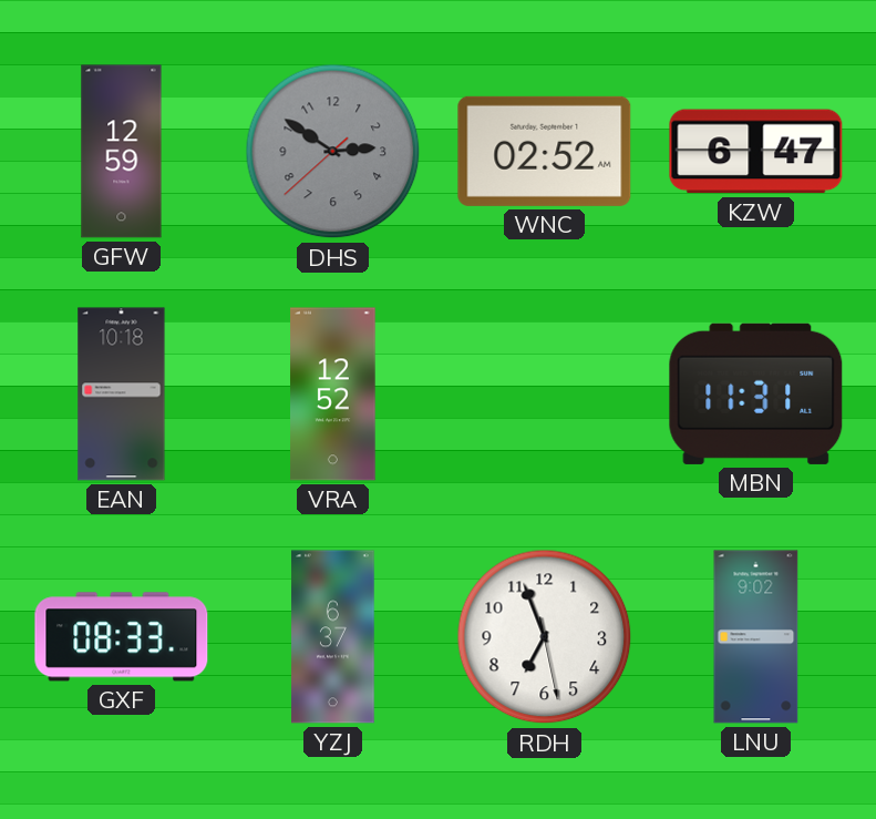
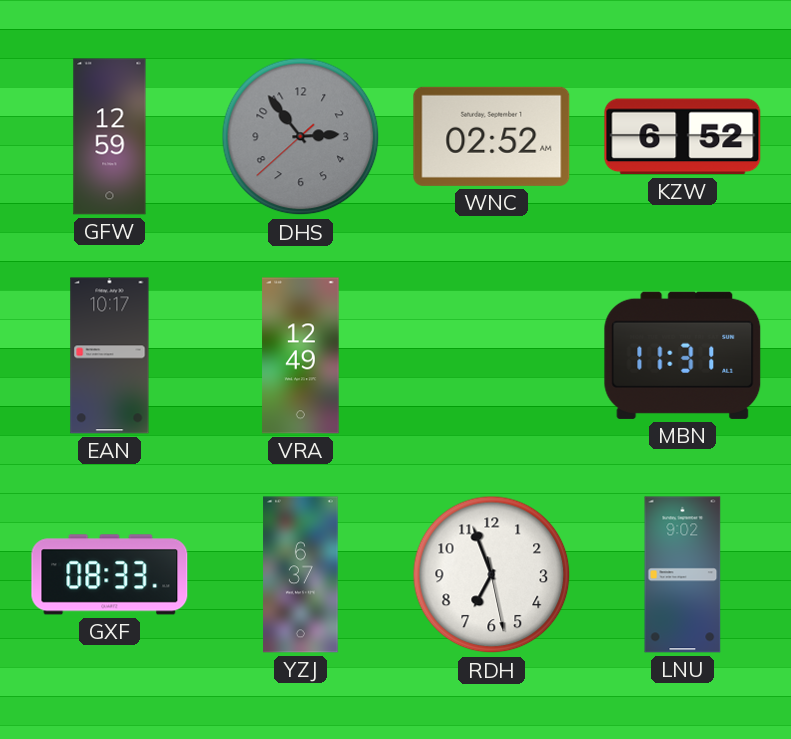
DHS: 2:50 -> 2:53
KZW: 6:47 -> 6:52
EAN: 10:18 -> 10:17
VRA: 12:52 -> 12:49
